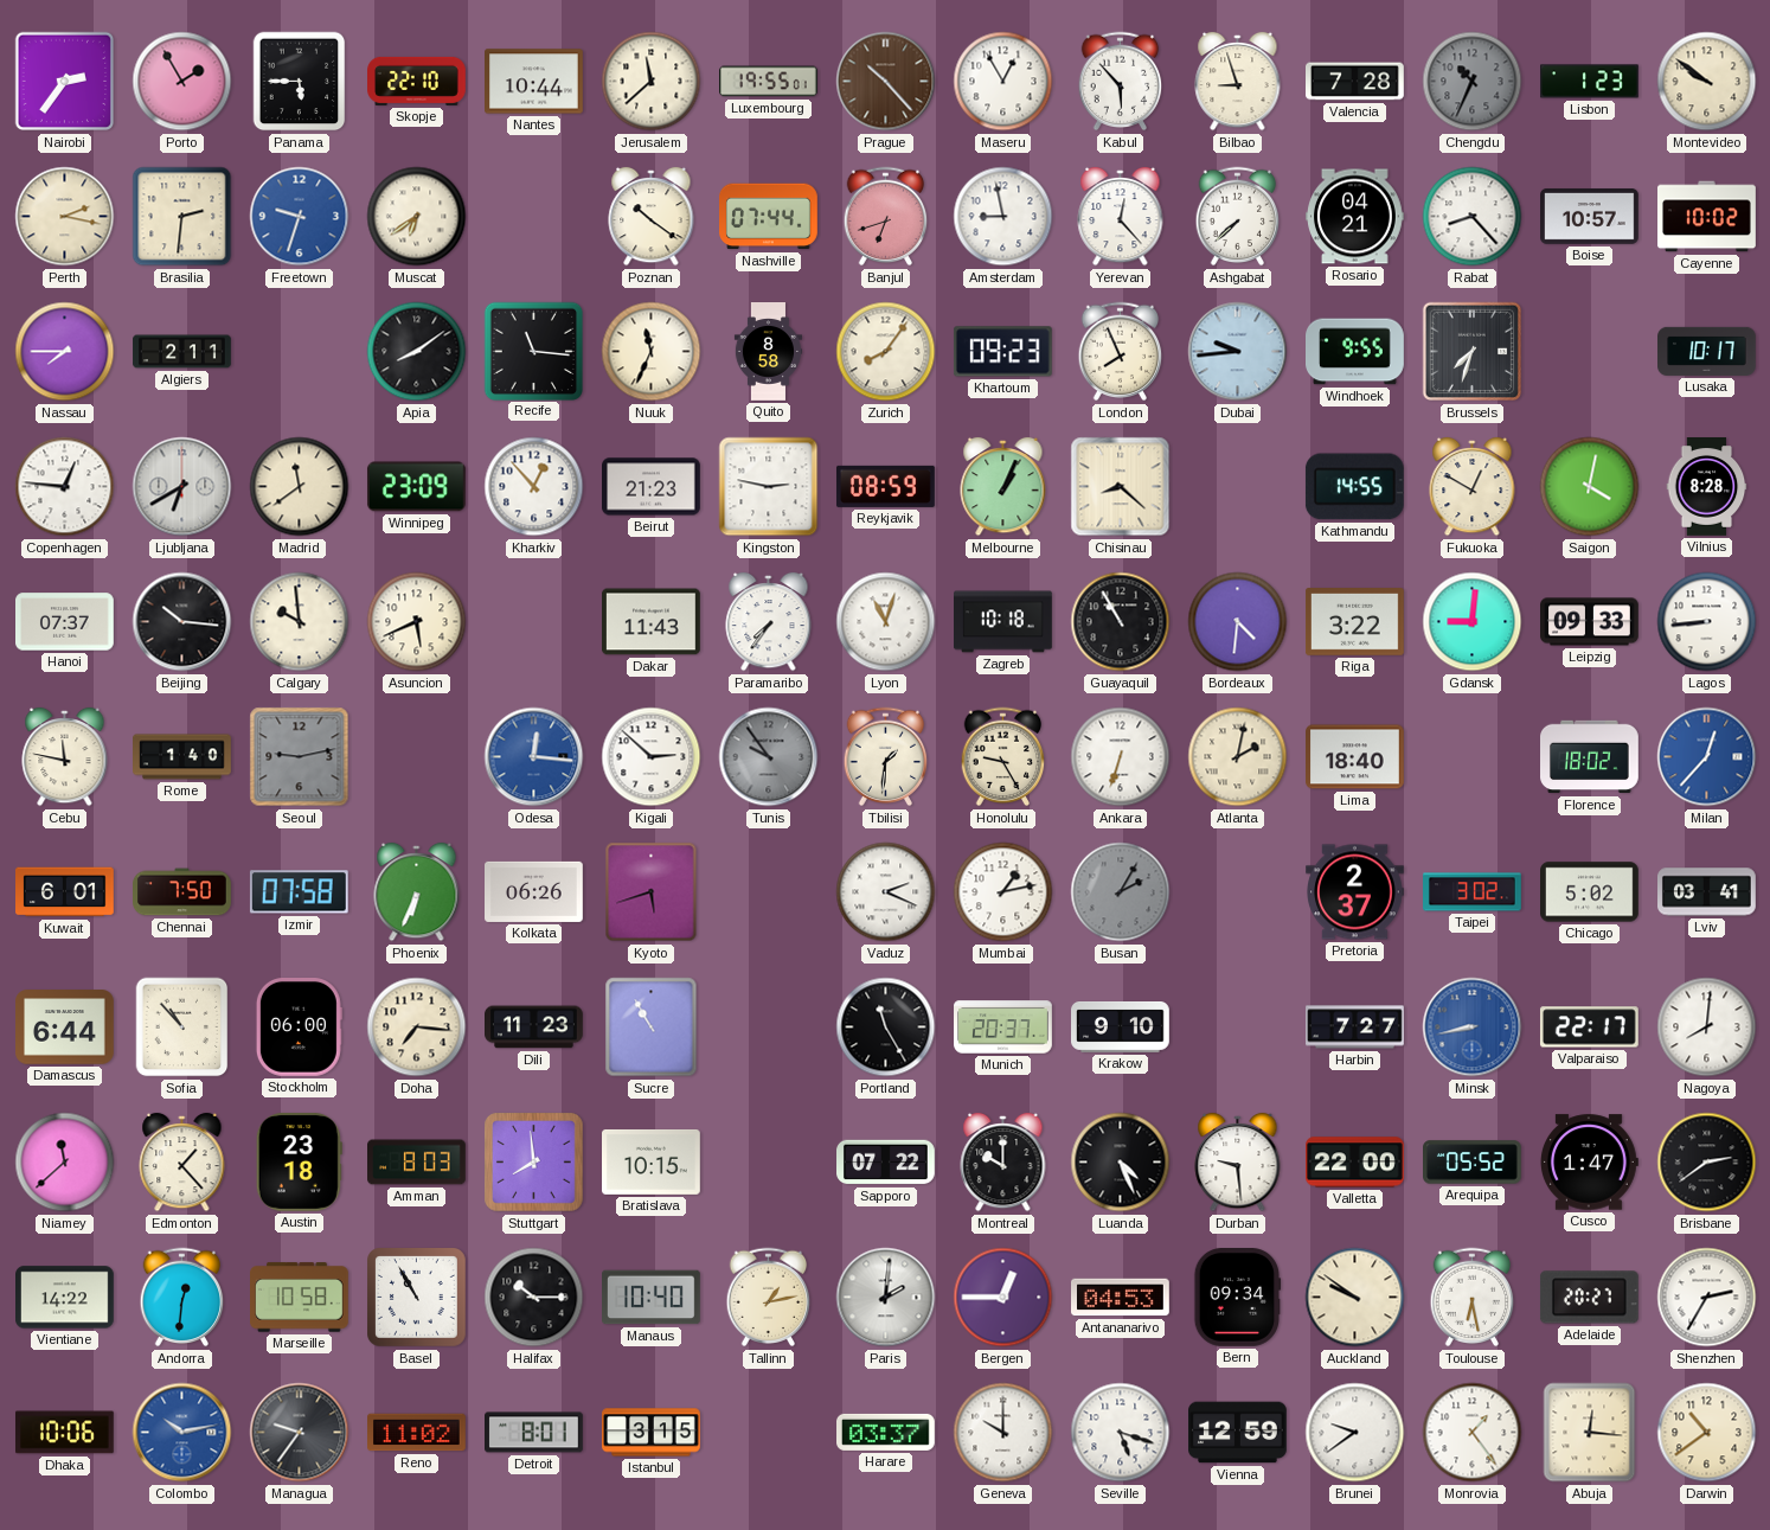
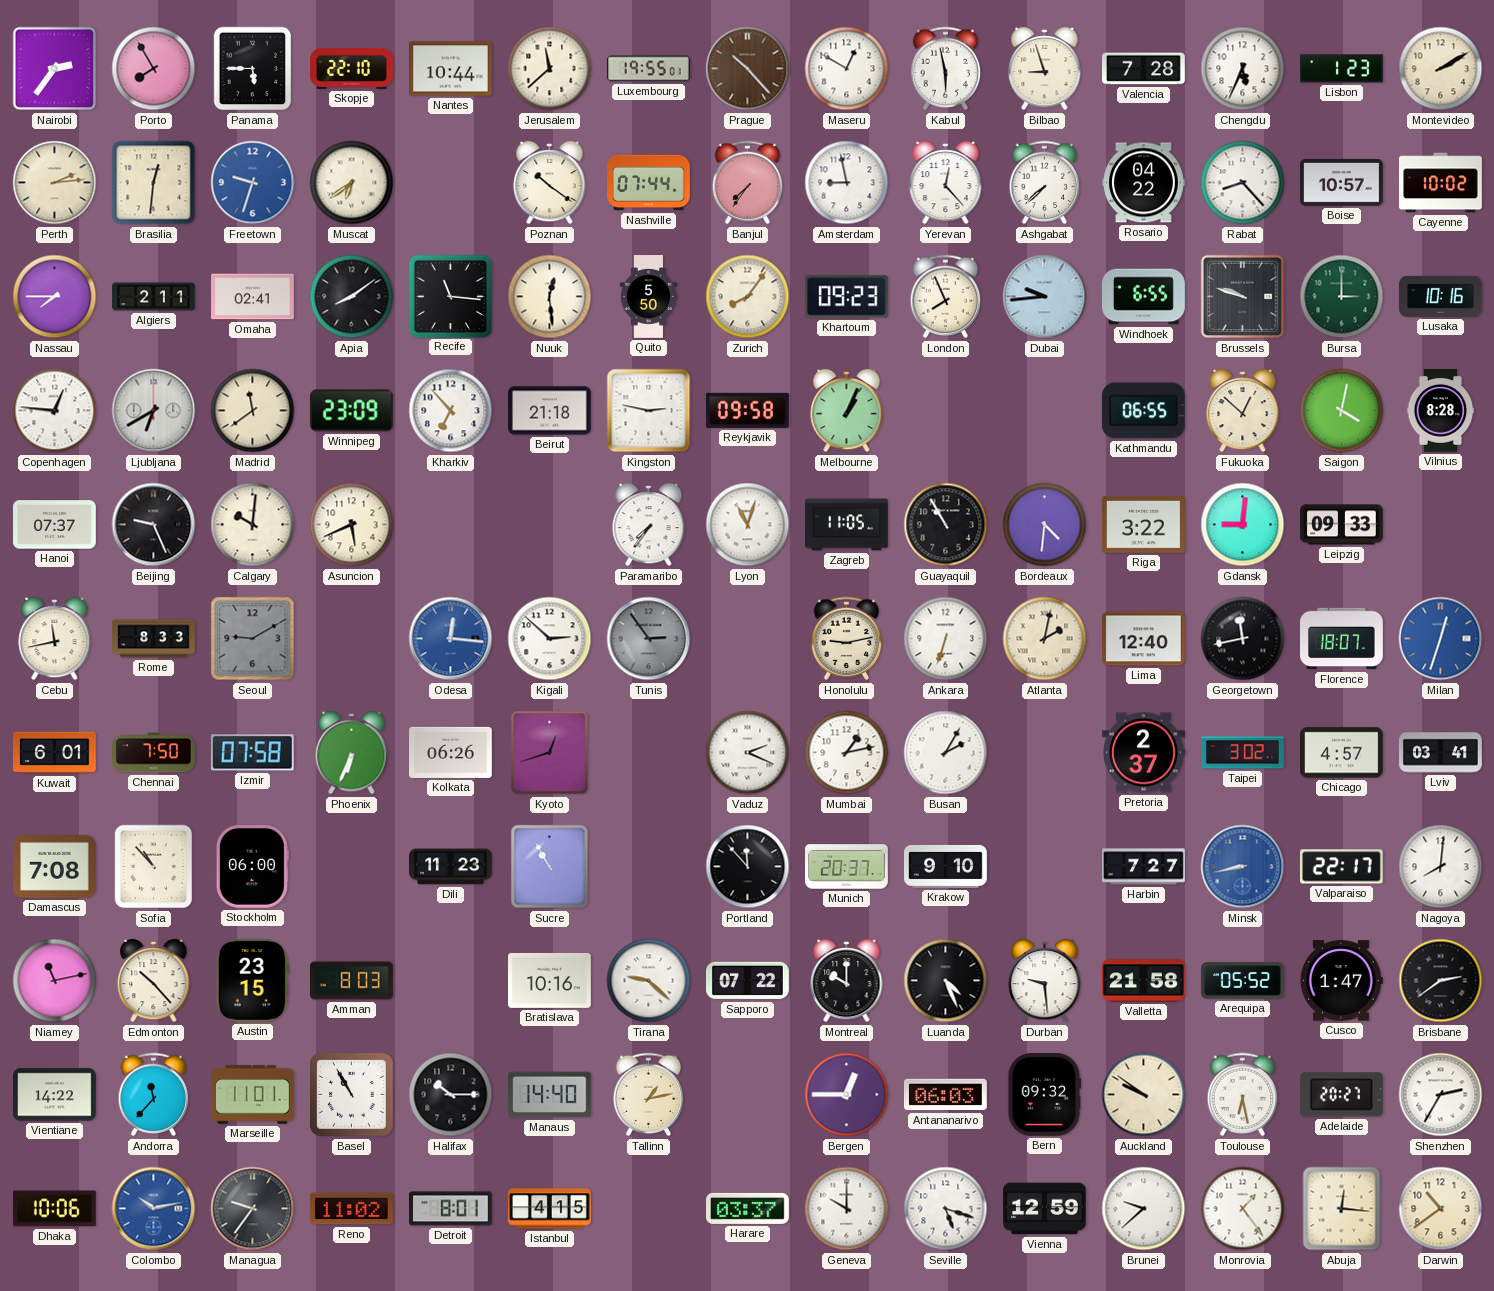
Porto: 1:55 -> 7:55
Maseru: 12:55 -> 12:50
Kabul: 5:53 -> 5:58
Chengdu: 10:34 -> 5:34
Chengdu dial: grey -> white
Montevideo: 9:51 -> 2:10
Perth: 2:17 -> 2:14
Brasilia: 2:31 -> 12:31
Banjul: 6:42 -> 7:36
Rosario: 04:21 -> 04:22
Omaha: none -> 02:41
Nuuk: 11:34 -> 12:29
Quito: 8:58 -> 5:50
Windhoek: 9:55 -> 6:55
Brussels: 7:33 -> 9:48
Bursa: none -> 3:00
Lusaka: 10:17 -> 10:16
Kharkiv: 12:53 -> 6:53
Beirut: 21:23 -> 21:18
Reykjavik: 08:59 -> 09:58
Chisinau: 8:22 -> none
Kathmandu: 14:55 -> 06:55
Fukuoka: 12:50 -> 12:52
Beijing: 10:16 -> 9:26
Calgary: 9:59 -> 10:01
Dakar: 11:43 -> none
Zagreb: 10:18 -> 11:05
Lagos: 8:44 -> none
Cebu: 11:47 -> 11:43
Rome: 1:40 -> 8:33
Seoul: 9:13 -> 9:10
Tunis: 9:54 -> 2:54
Tbilisi: 1:31 -> none
Honolulu: 9:25 -> 9:13
Lima: 18:40 -> 12:40
Georgetown: none -> 11:43
Florence: 18:02 -> 18:07
Milan: 12:37 -> 12:33
Kyoto: 5:42 -> 12:42
Busan dial: grey -> white
Chicago: 5:02 -> 4:57
Damascus: 6:44 -> 7:08
Doha: 7:16 -> none
Portland: 11:25 -> 11:53
Niamey: 11:38 -> 11:13
Edmonton: 1:23 -> 10:23
Austin: 23:18 -> 23:15
Stuttgart: 7:59 -> none
Bratislava: 10:15 -> 10:16
Tirana: none -> 9:22
Valletta: 22:00 -> 21:58
Andorra: 12:31 -> 11:37
Marseille: 10:58 -> 11:01
Manaus: 10:40 -> 14:40
Paris: 2:01 -> none
Antananarivo: 04:53 -> 06:03
Bern: 09:34 -> 09:32
Istanbul: 3:15 -> 4:15
Brunei: 9:39 -> 9:38
